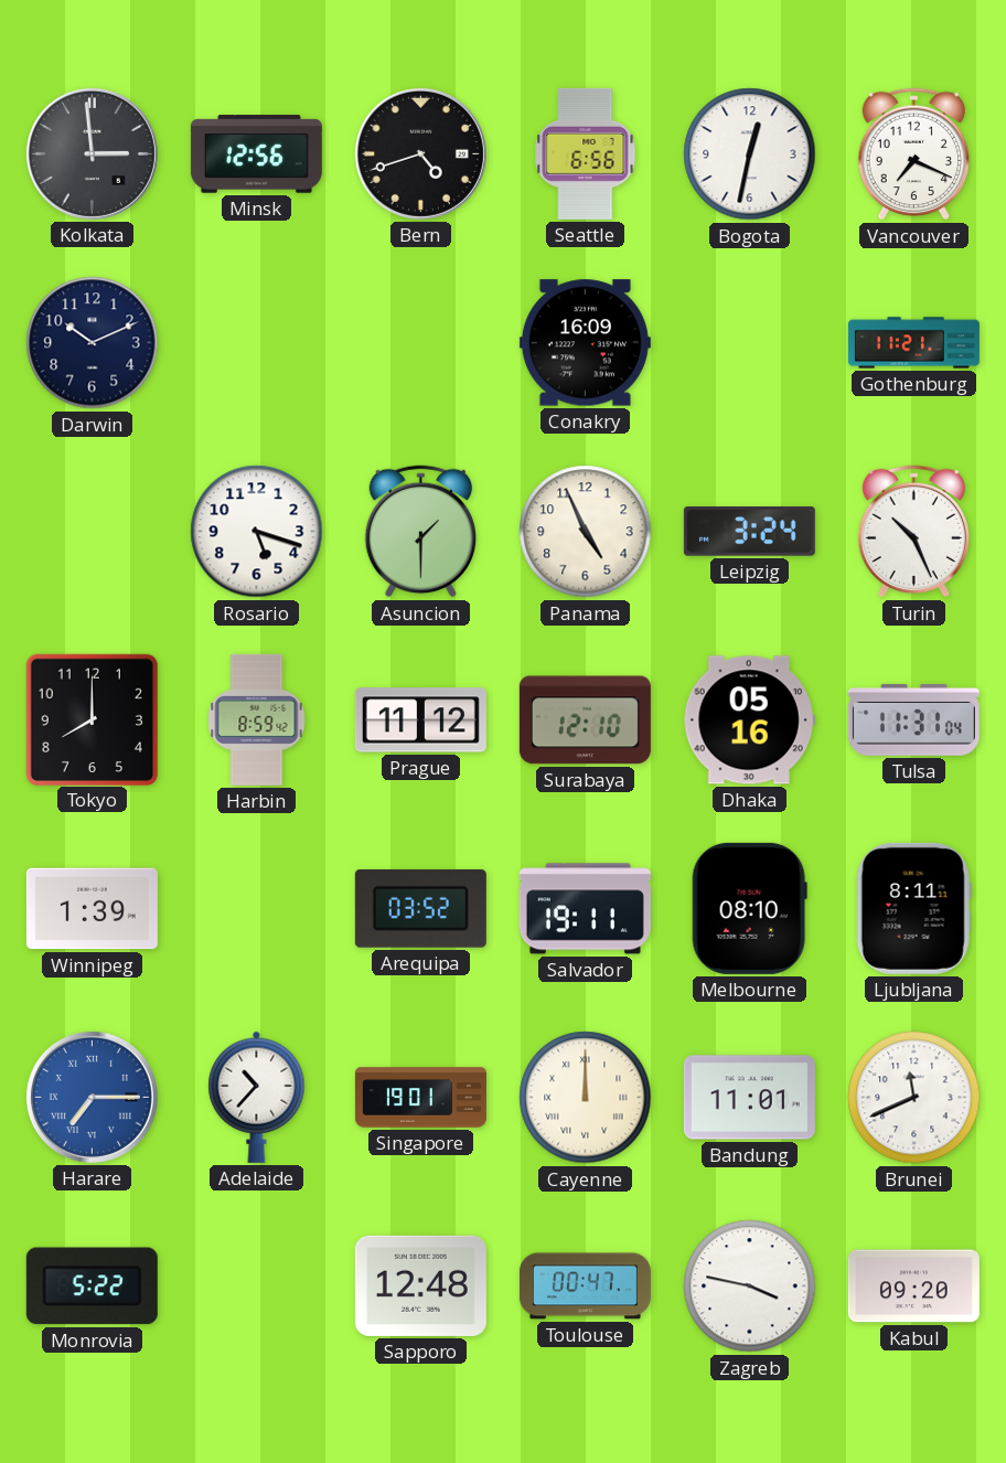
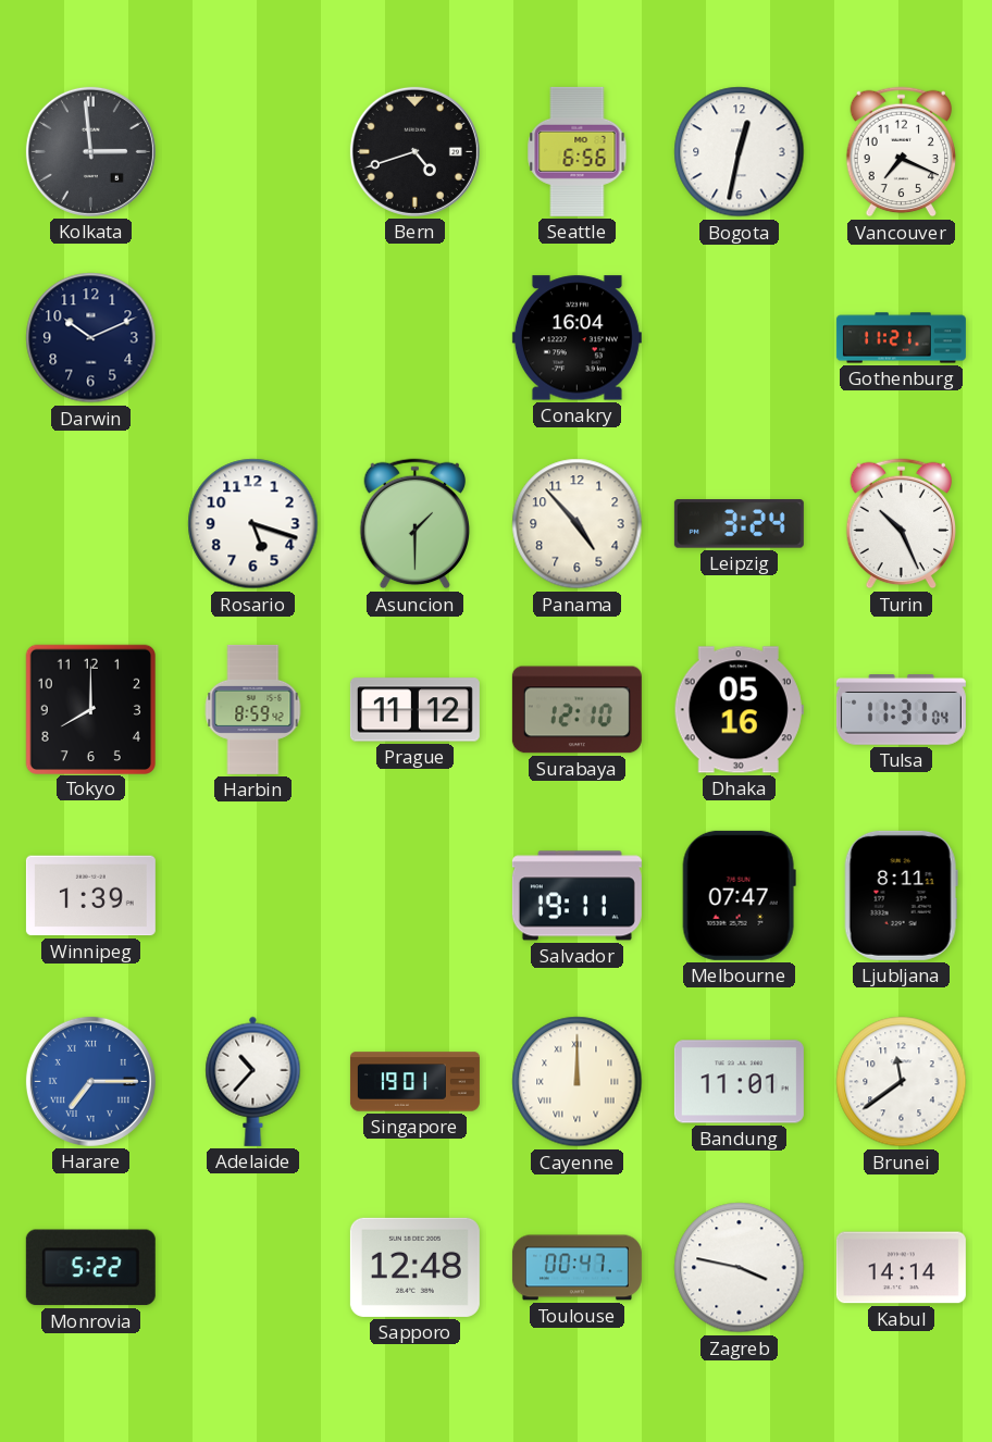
Minsk: 12:56 -> none
Conakry: 16:09 -> 16:04
Panama: 4:56 -> 4:53
Arequipa: 03:52 -> none
Melbourne: 08:10 -> 07:47
Brunei: 11:41 -> 11:39
Kabul: 09:20 -> 14:14
